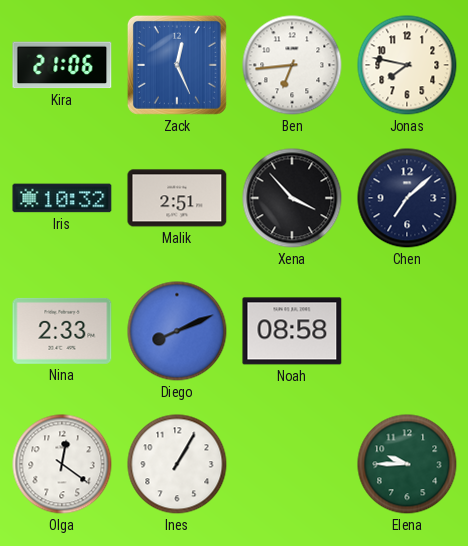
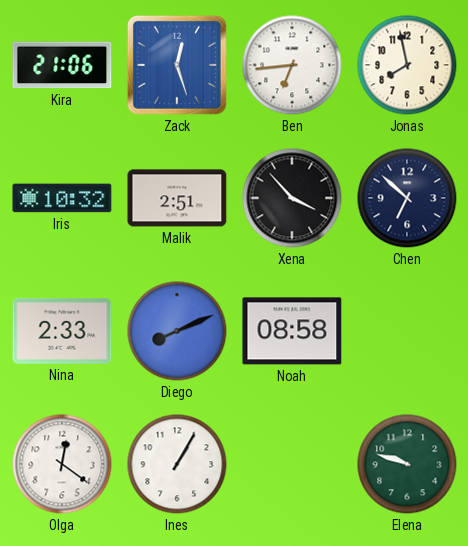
Zack: 12:26 -> 12:27
Jonas: 7:47 -> 7:58
Chen: 7:08 -> 6:52
Elena: 9:45 -> 9:48
